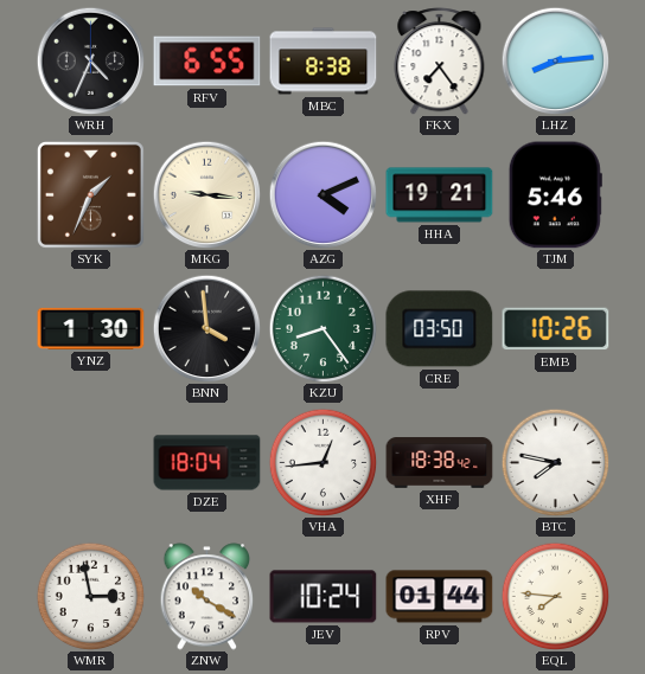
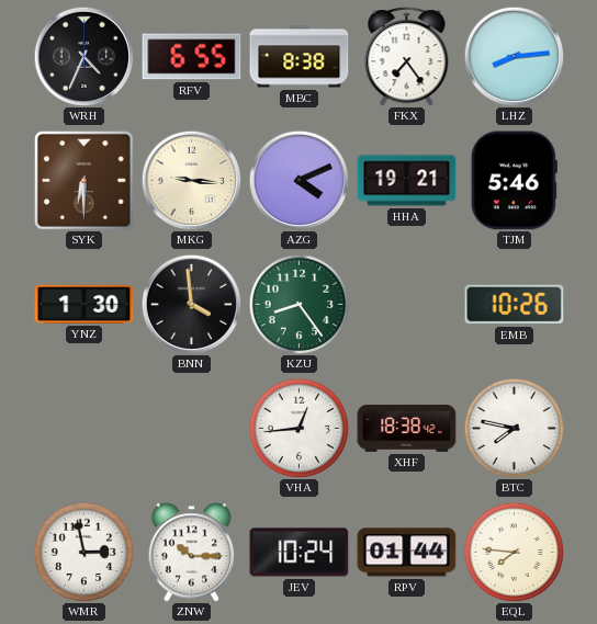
SYK: 1:34 -> 6:30
CRE: 03:50 -> none
DZE: 18:04 -> none
ZNW: 10:20 -> 10:15
